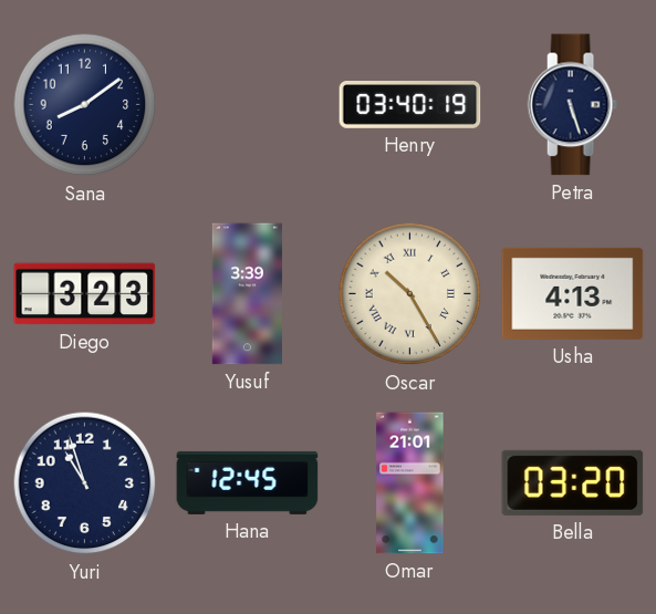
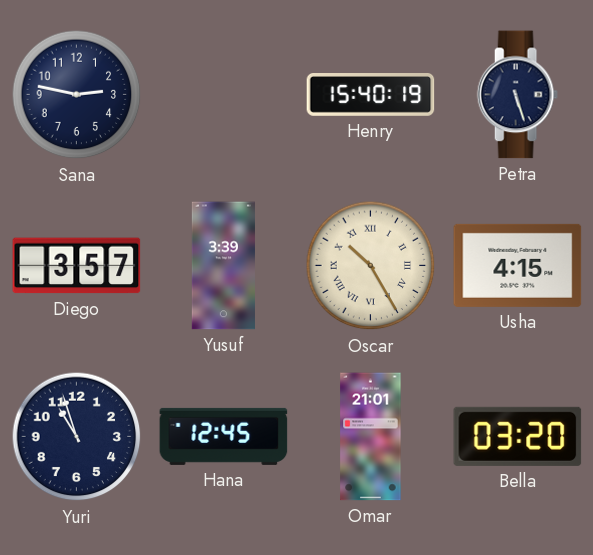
Sana: 8:09 -> 2:47
Henry: 03:40 -> 15:40
Diego: 3:23 -> 3:57
Usha: 4:13 -> 4:15
